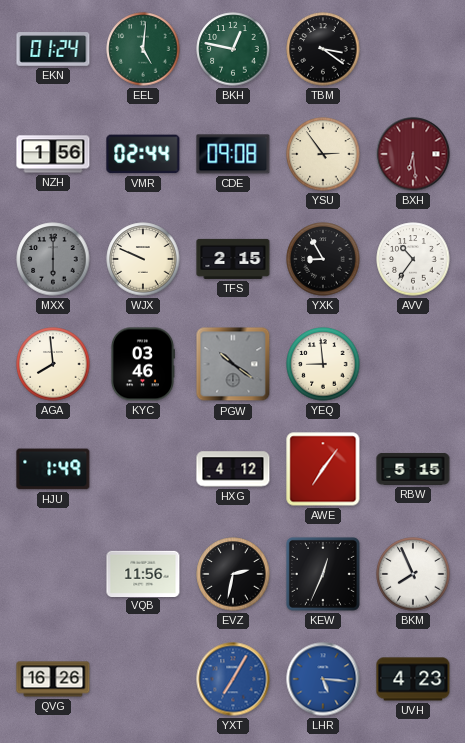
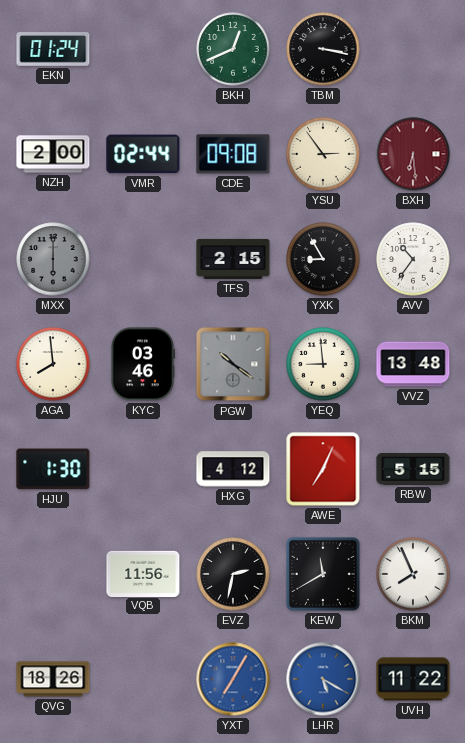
EEL: 5:01 -> none
BKH: 12:47 -> 12:41
TBM: 3:21 -> 3:17
NZH: 1:56 -> 2:00
WJX: 9:49 -> none
VVZ: none -> 13:48
HJU: 1:49 -> 1:30
AWE: 7:06 -> 7:04
KEW: 12:34 -> 11:40
QVG: 16:26 -> 18:26
LHR: 5:16 -> 5:20
UVH: 4:23 -> 11:22
